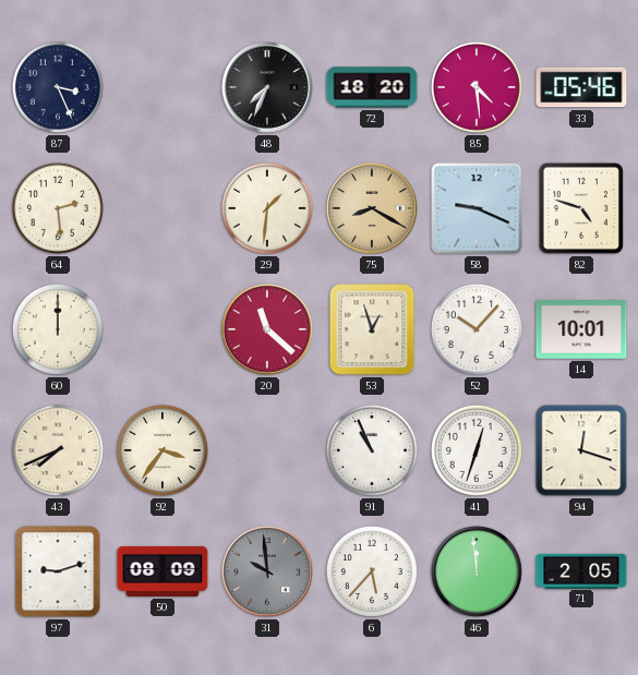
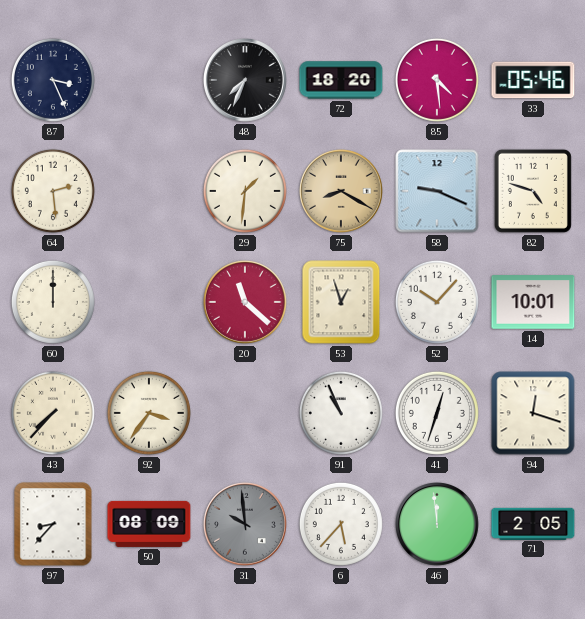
43: 7:41 -> 7:37
97: 9:12 -> 8:37
